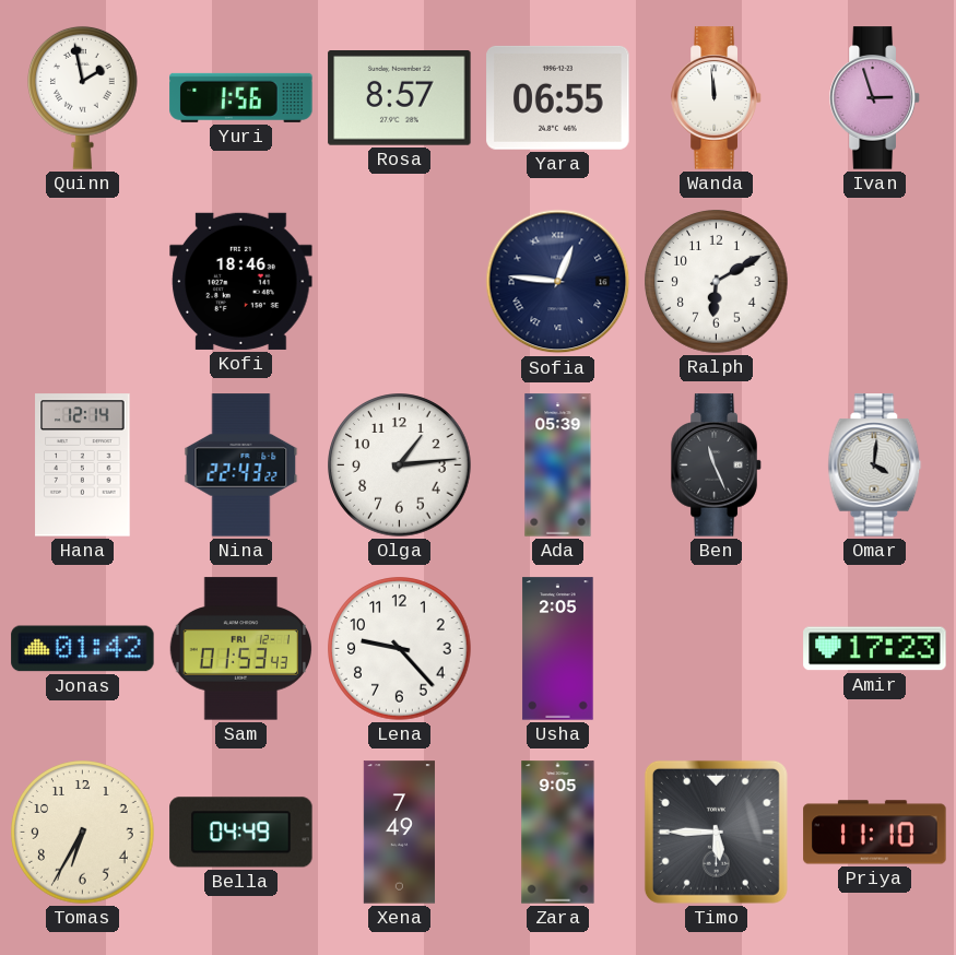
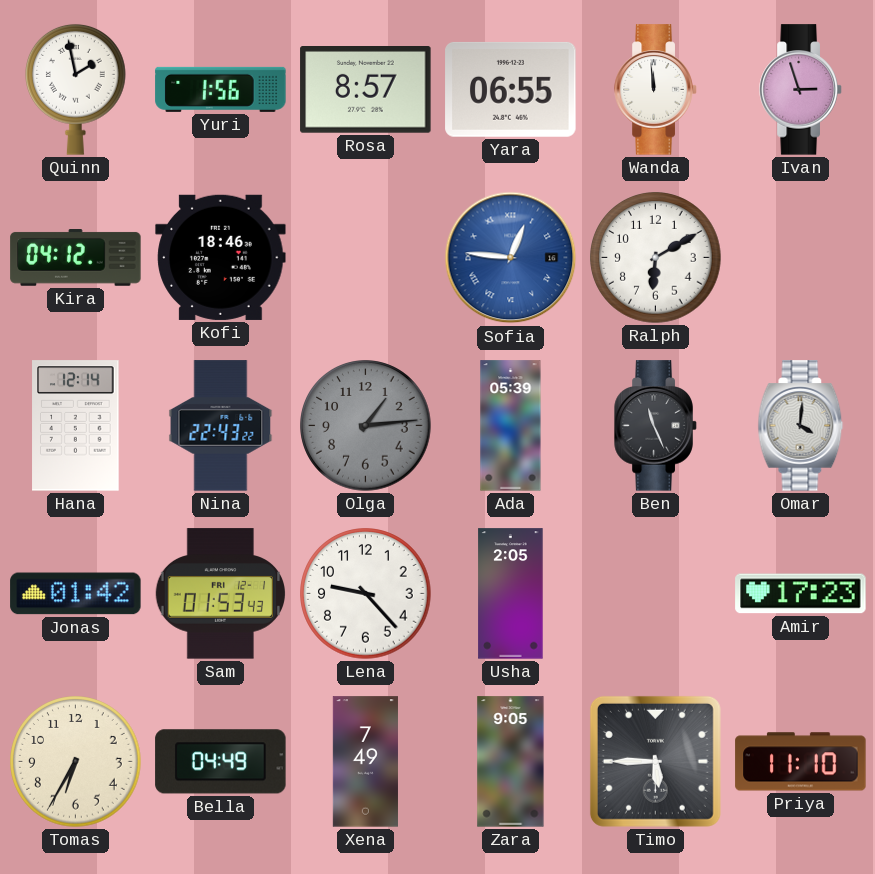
Kira: none -> 04:12
Sofia dial: navy -> blue
Olga dial: white -> grey
